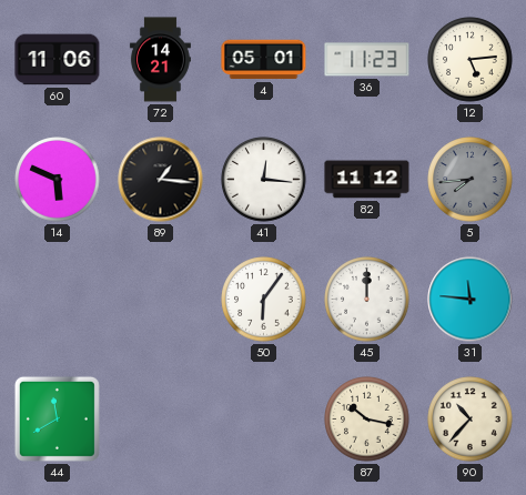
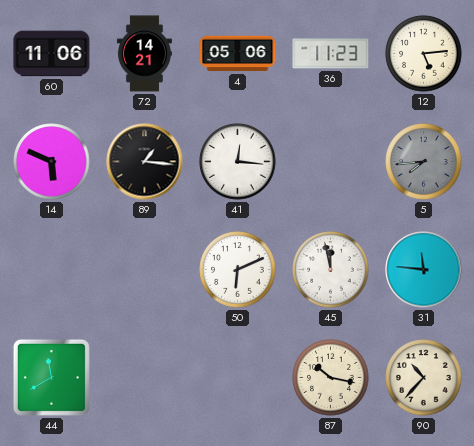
4: 05:01 -> 05:06
82: 11:12 -> none
50: 6:06 -> 6:11
45: 12:00 -> 11:58
